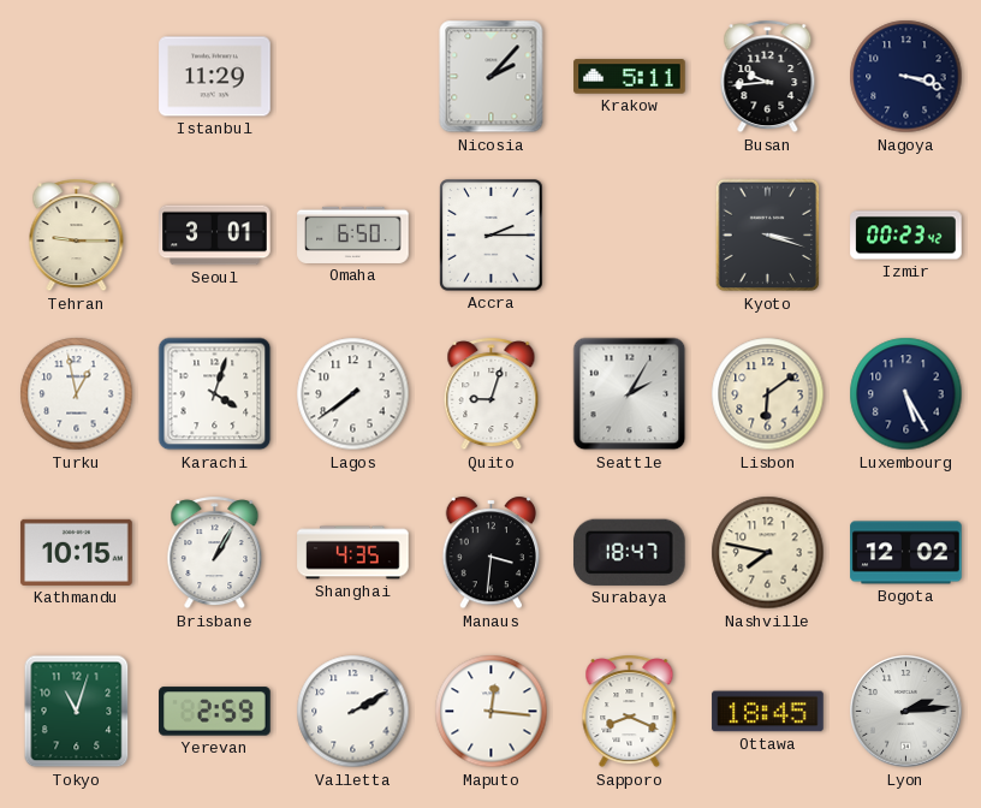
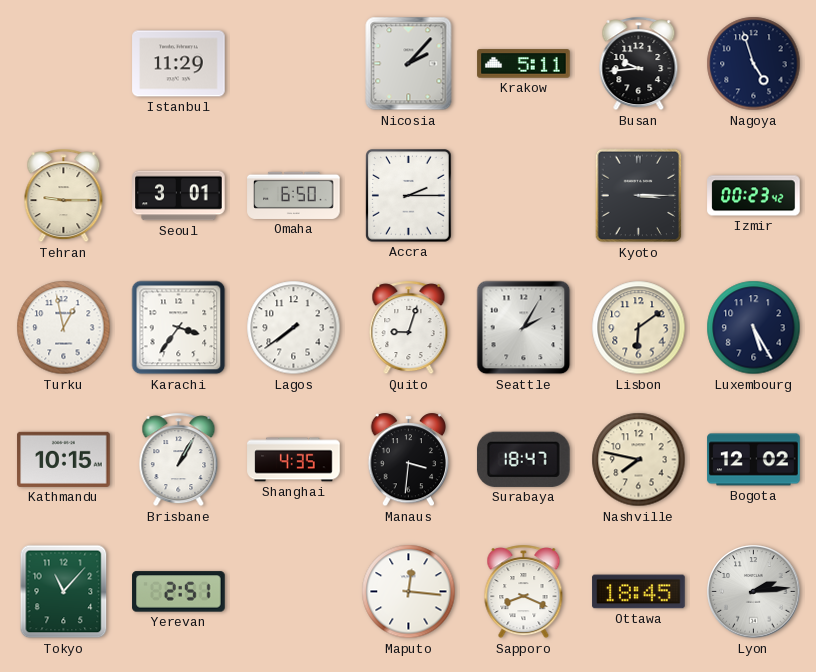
Nagoya: 3:18 -> 4:57
Kyoto: 3:18 -> 3:15
Karachi: 4:03 -> 3:36
Tokyo: 11:03 -> 11:07
Yerevan: 2:59 -> 2:51
Valletta: 2:10 -> none
